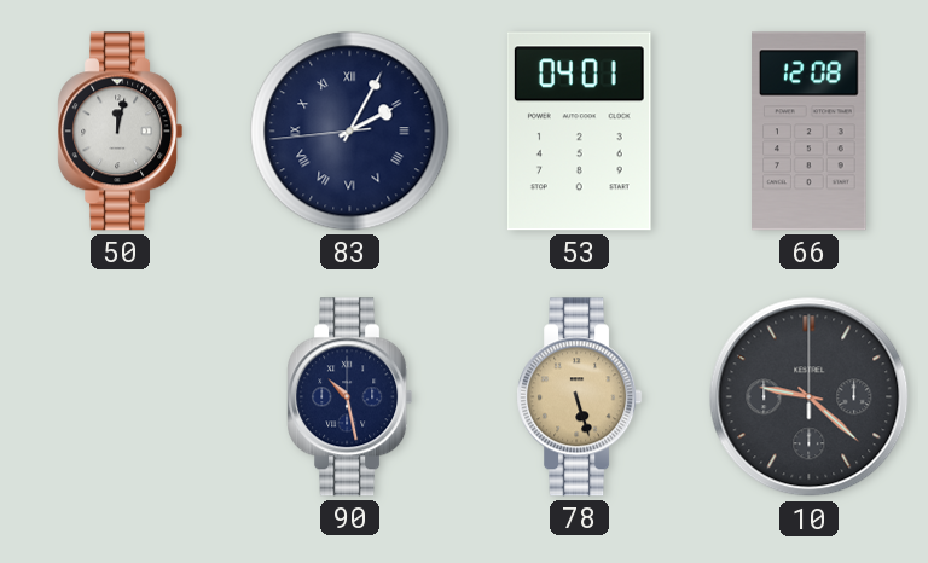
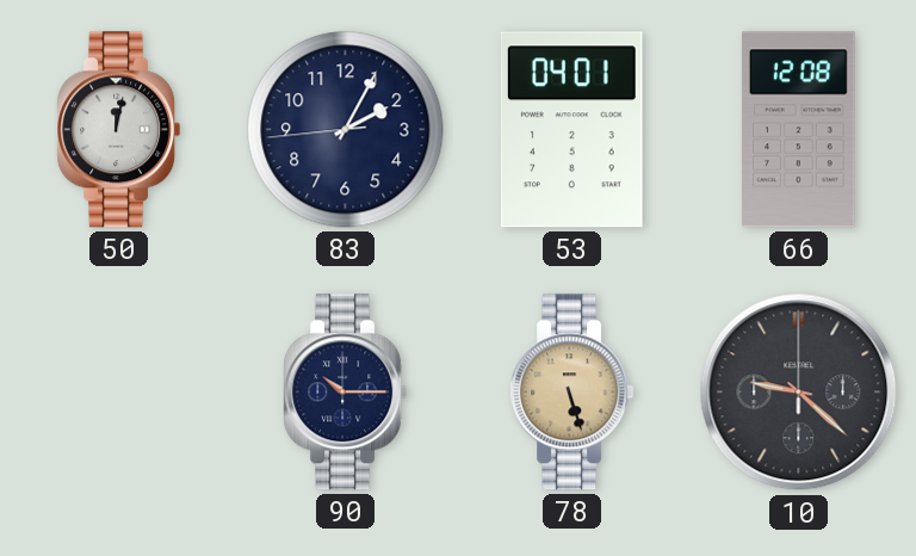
83 numerals: Roman -> Arabic
90: 10:28 -> 10:15
